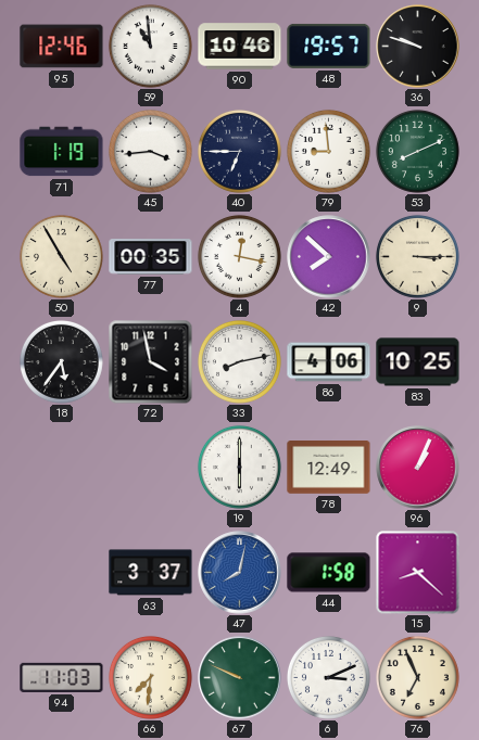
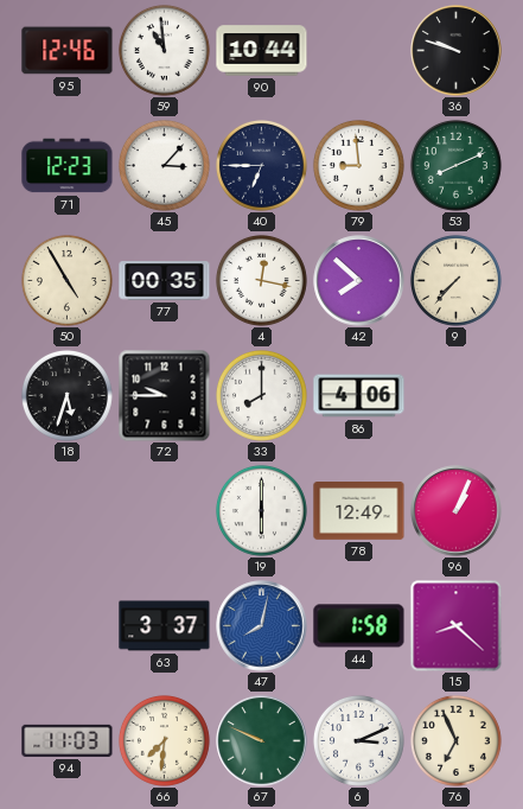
90: 10:46 -> 10:44
48: 19:57 -> none
71: 1:19 -> 12:23
45: 3:44 -> 3:07
9: 3:15 -> 7:37
18: 5:36 -> 5:33
72: 3:58 -> 9:45
33: 8:13 -> 8:00
83: 10:25 -> none
